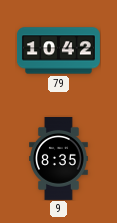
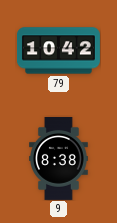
9: 8:35 -> 8:38
